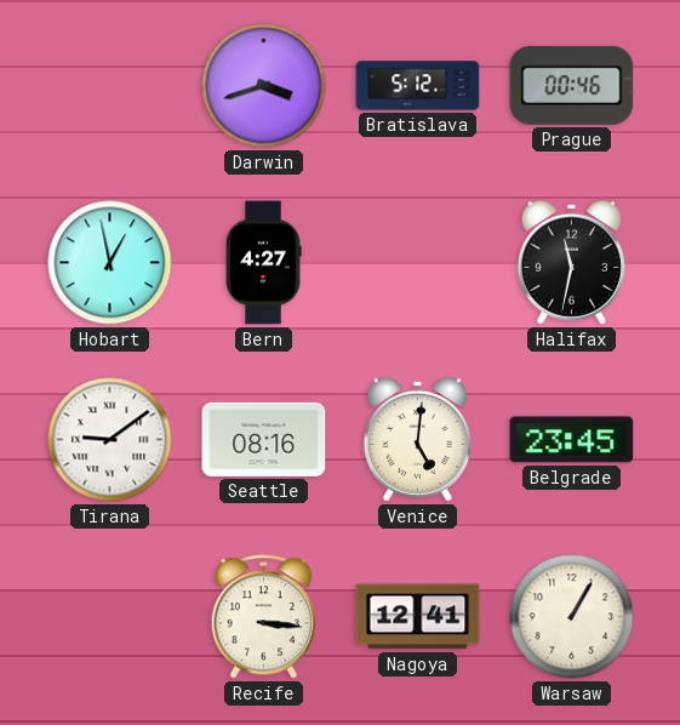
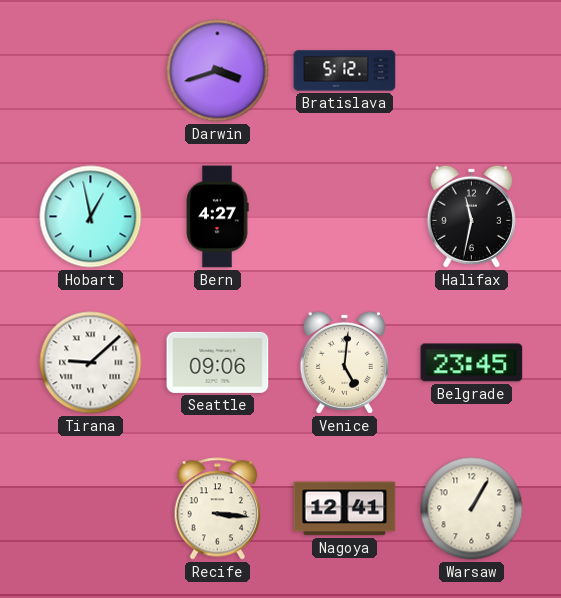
Prague: 00:46 -> none
Tirana: 9:09 -> 9:08
Seattle: 08:16 -> 09:06
